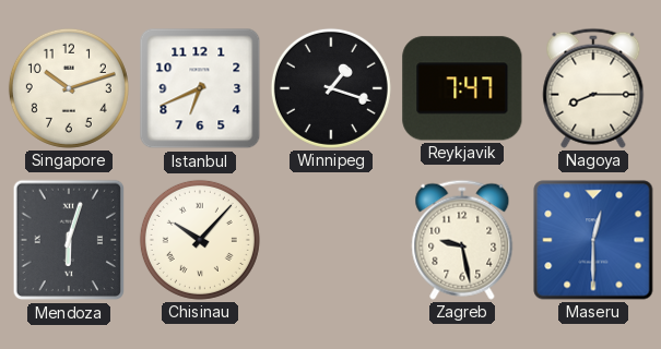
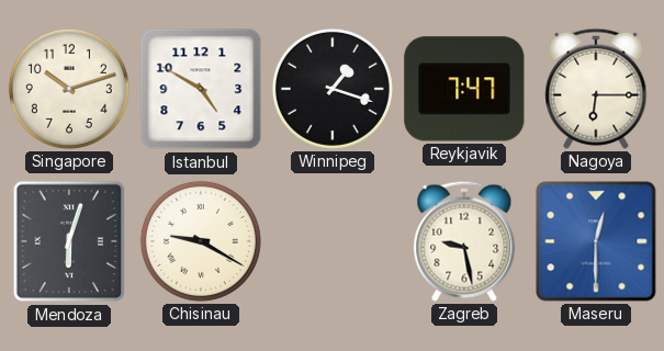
Istanbul: 6:41 -> 4:50
Nagoya: 8:15 -> 6:15
Chisinau: 10:07 -> 9:20
